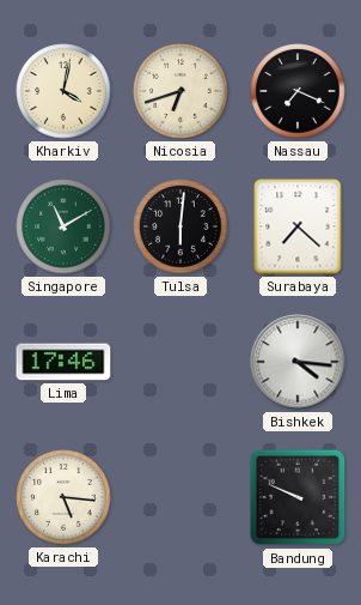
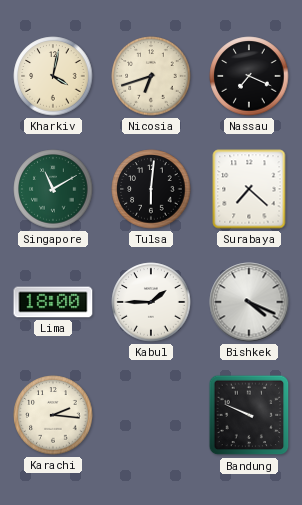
Lima: 17:46 -> 18:00
Kabul: none -> 1:45
Bishkek: 4:16 -> 4:19
Karachi: 5:16 -> 2:16
